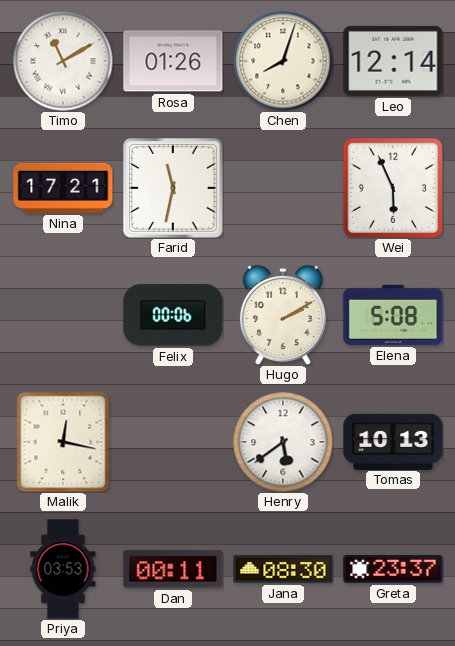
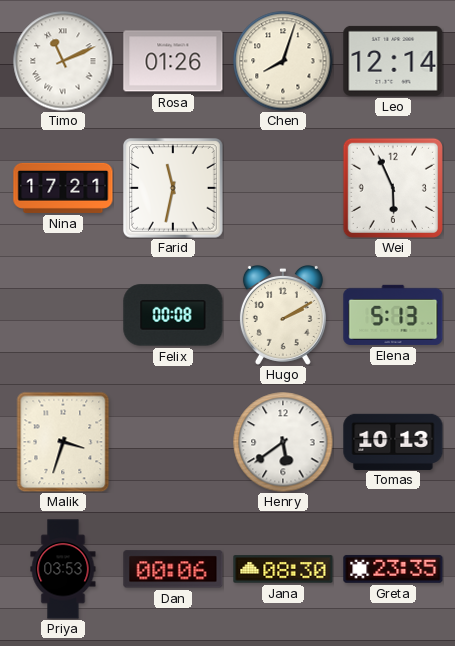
Timo: 11:10 -> 11:11
Felix: 00:06 -> 00:08
Elena: 5:08 -> 5:13
Malik: 12:17 -> 3:33
Dan: 00:11 -> 00:06
Greta: 23:37 -> 23:35
